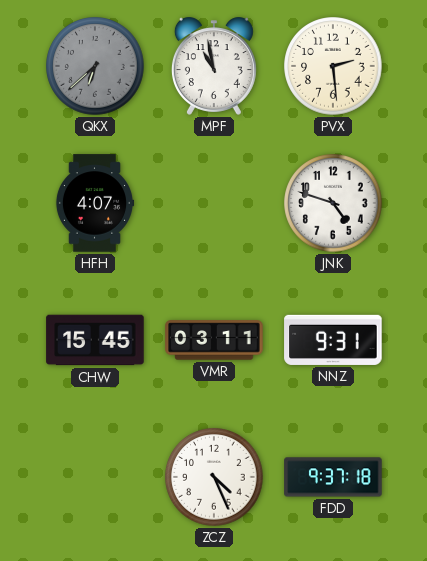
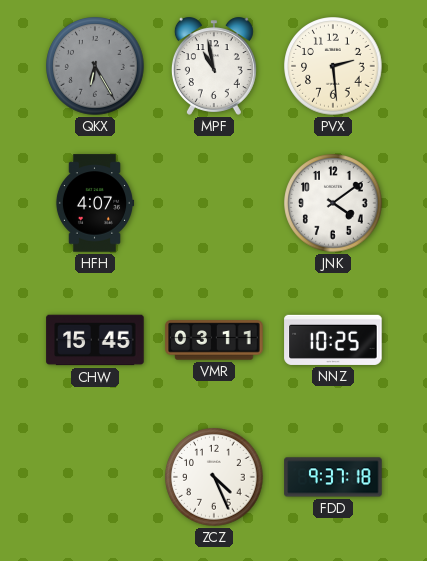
QKX: 6:38 -> 6:25
JNK: 4:48 -> 4:09
NNZ: 9:31 -> 10:25
